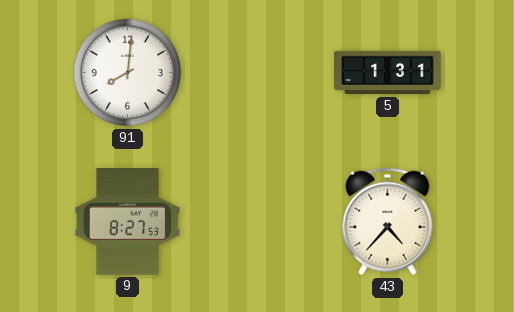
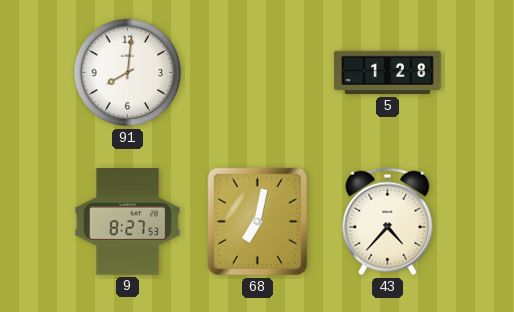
5: 1:31 -> 1:28
68: none -> 7:02
